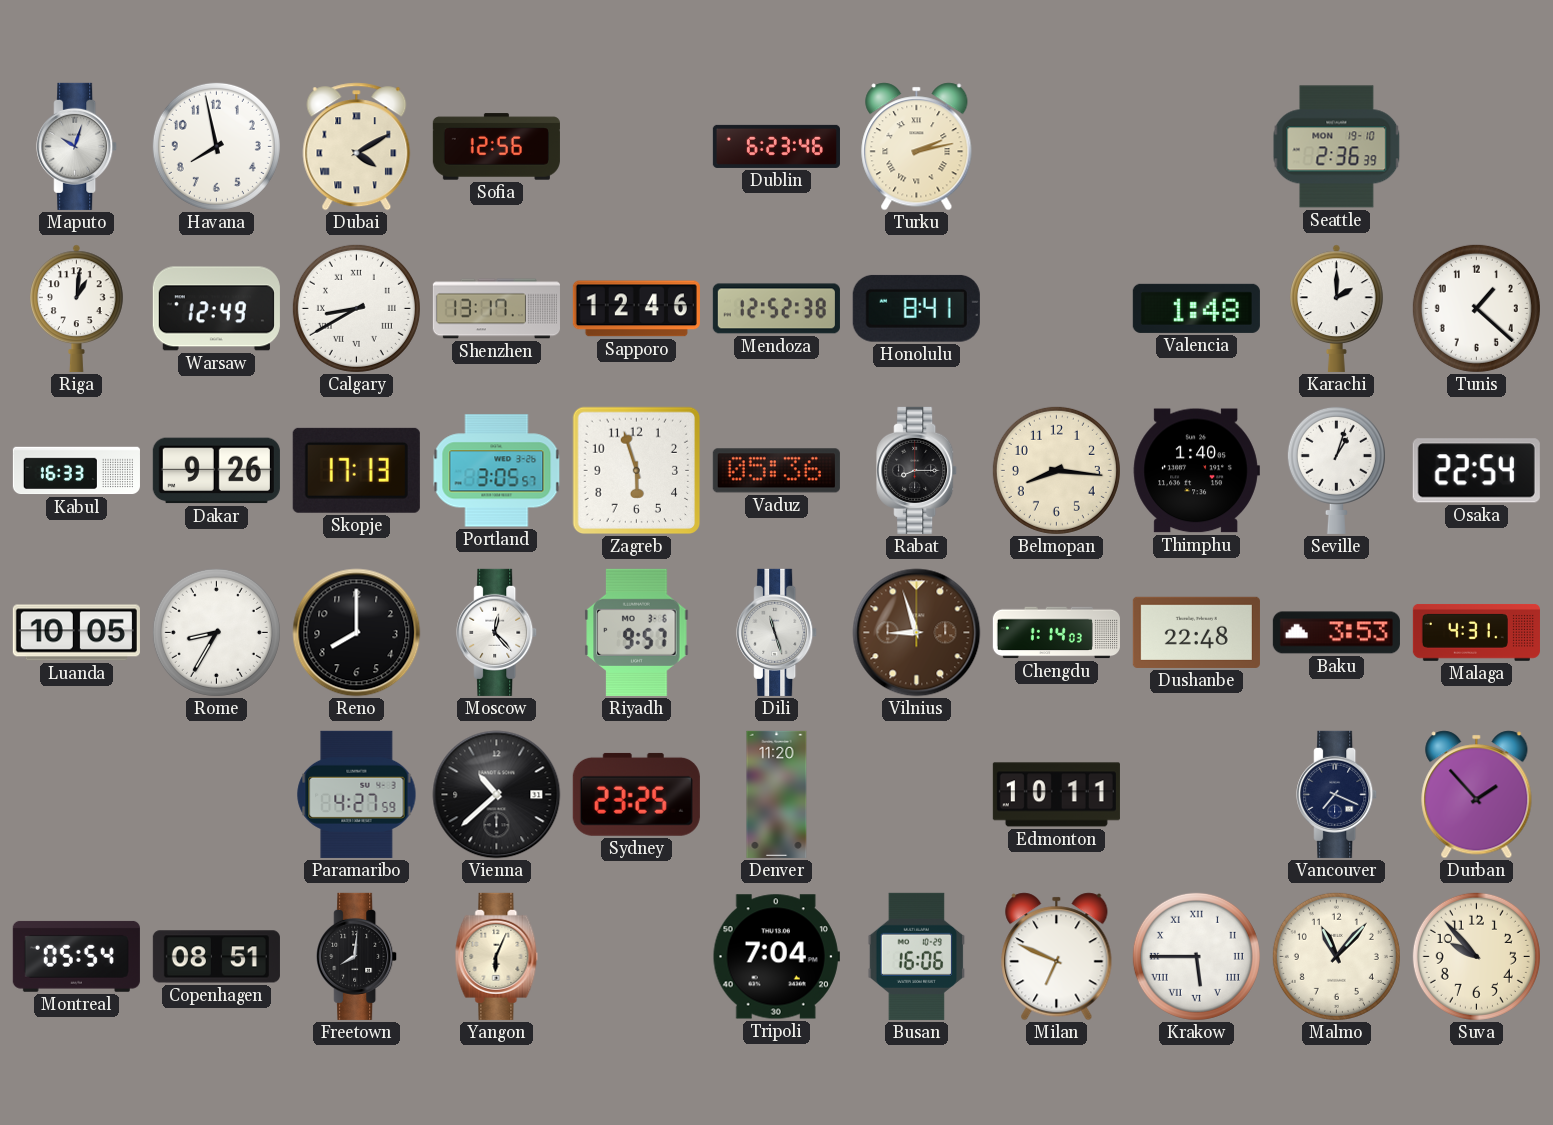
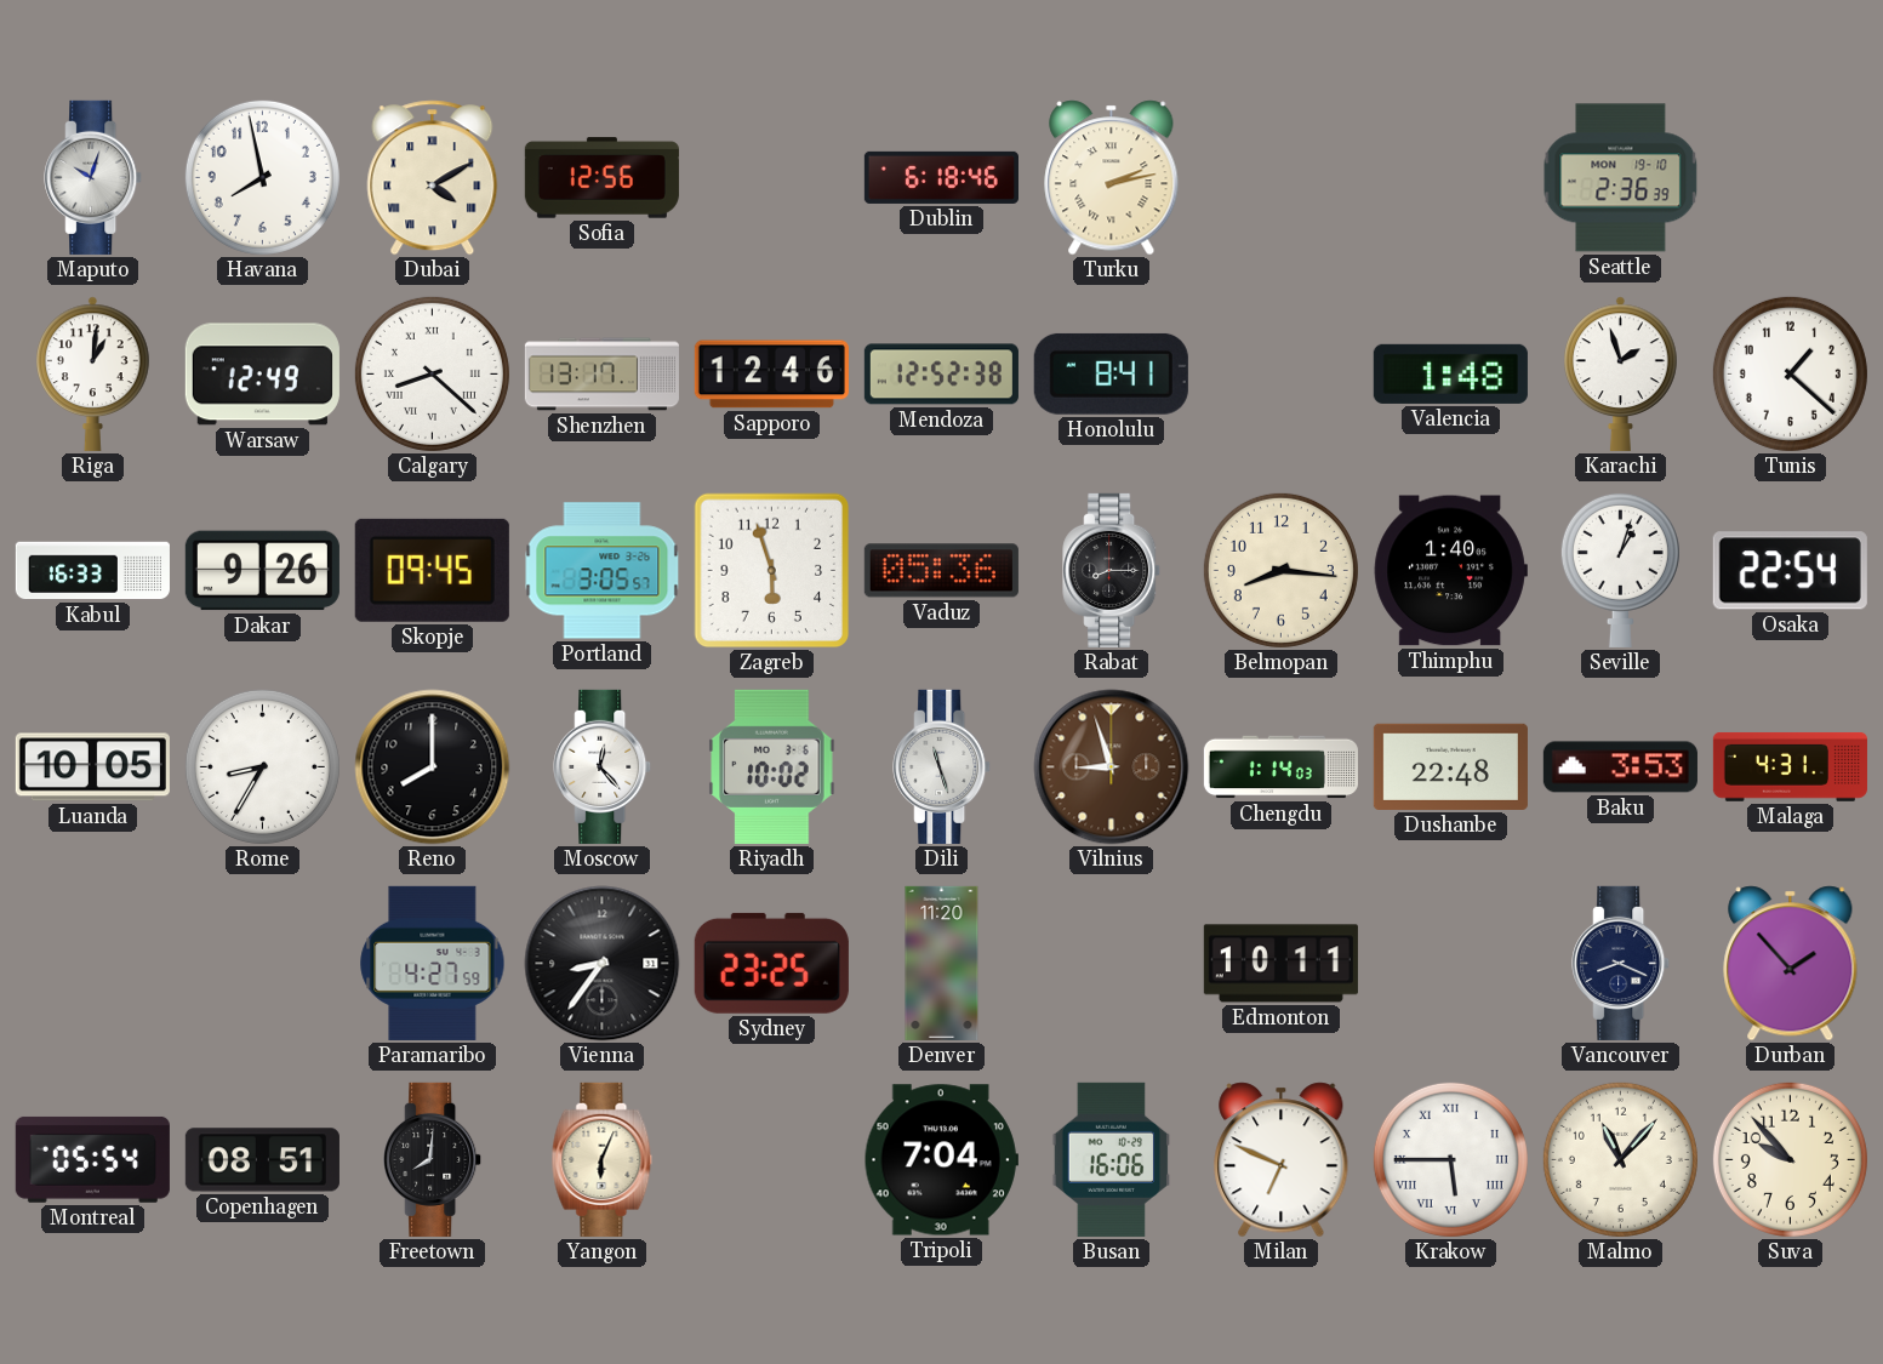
Dublin: 6:23 -> 6:18
Calgary: 8:40 -> 8:22
Karachi: 2:00 -> 1:57
Skopje: 17:13 -> 09:45
Riyadh: 9:57 -> 10:02
Vienna: 10:38 -> 8:36
Vancouver: 7:19 -> 8:19
